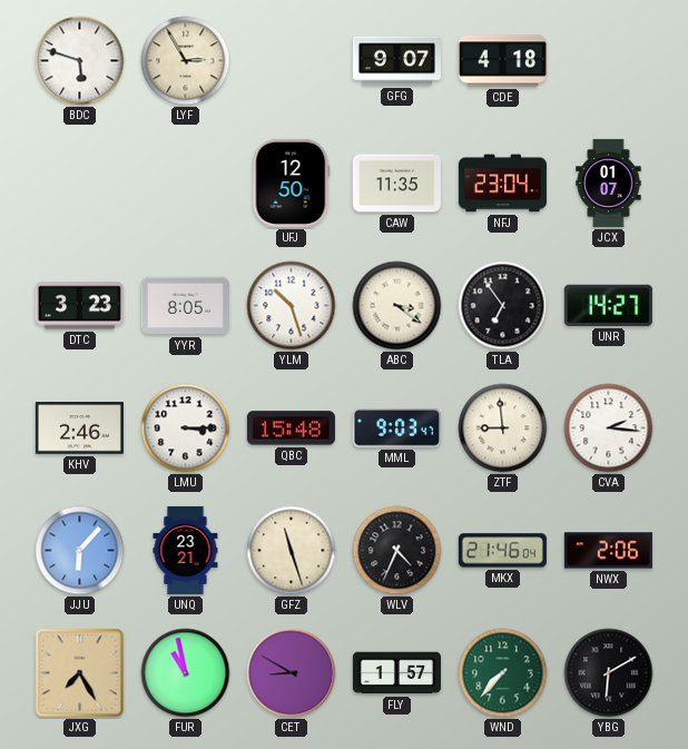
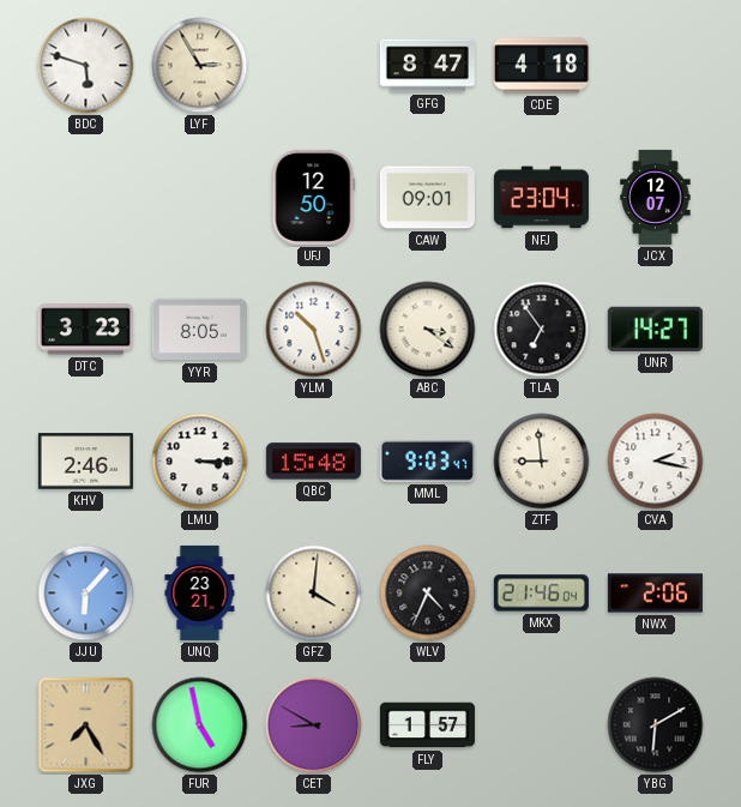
GFG: 9:07 -> 8:47
CAW: 11:35 -> 09:01
JCX: 01:07 -> 12:07
CVA: 2:16 -> 2:17
GFZ: 11:27 -> 4:01
FUR: 10:58 -> 4:58
WND: 7:37 -> none
